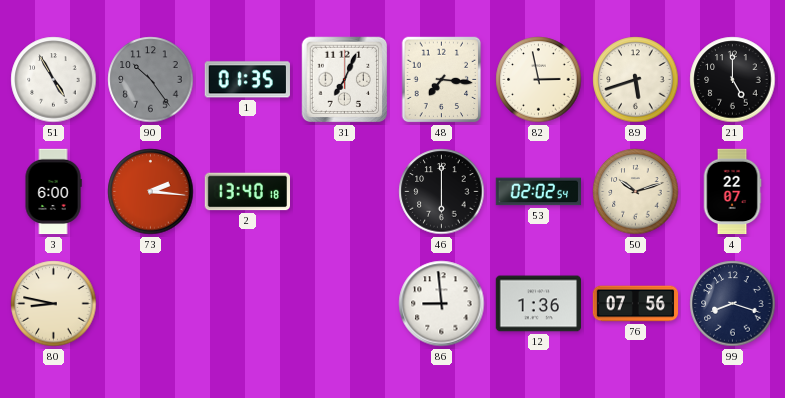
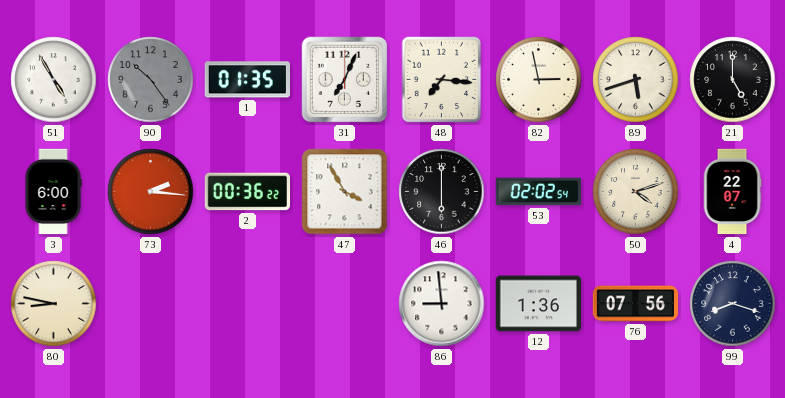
2: 13:40 -> 00:36
47: none -> 3:55
50: 10:12 -> 4:12
